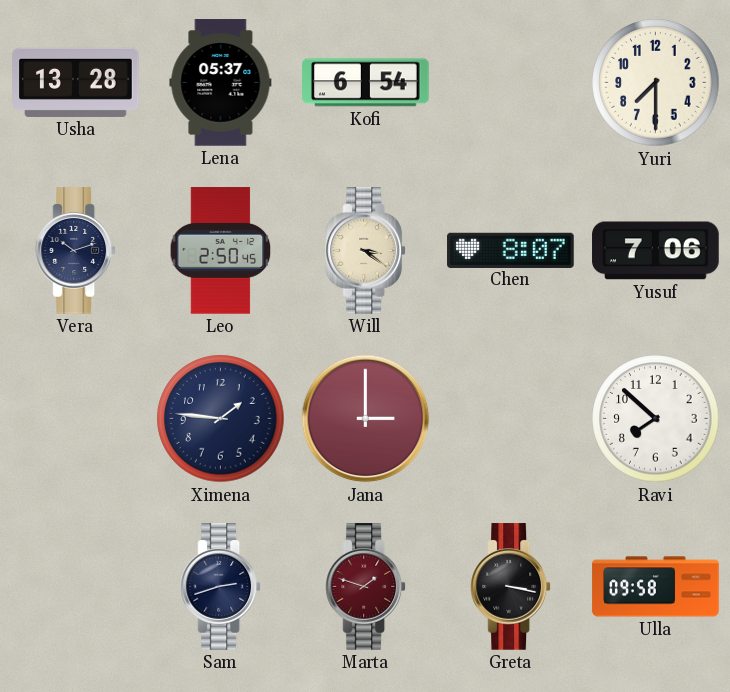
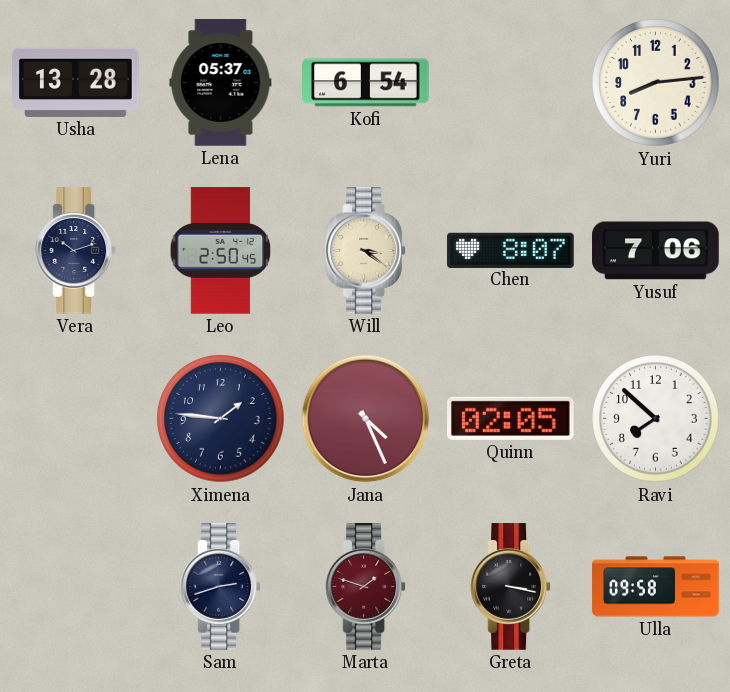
Yuri: 7:30 -> 8:14
Jana: 3:00 -> 4:26
Quinn: none -> 02:05
